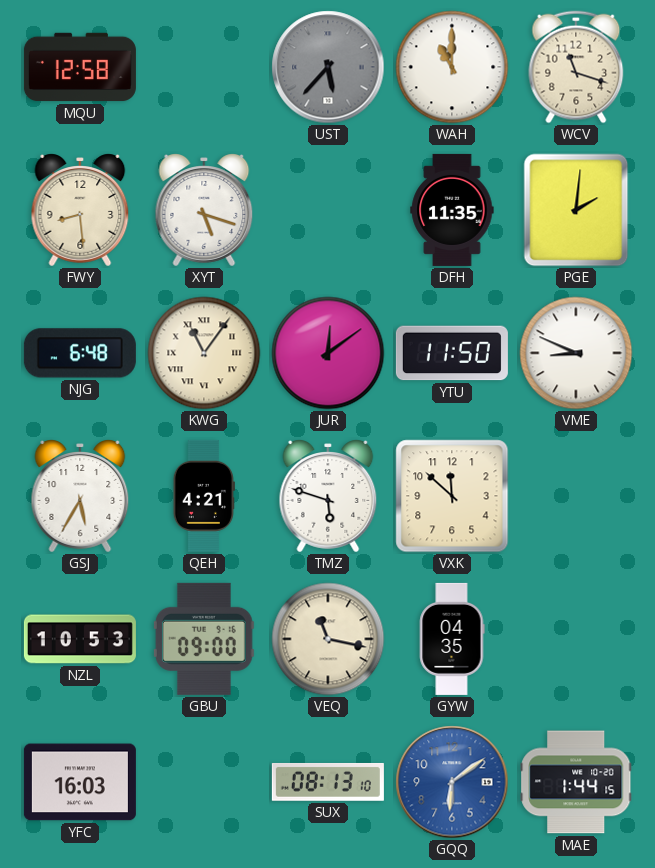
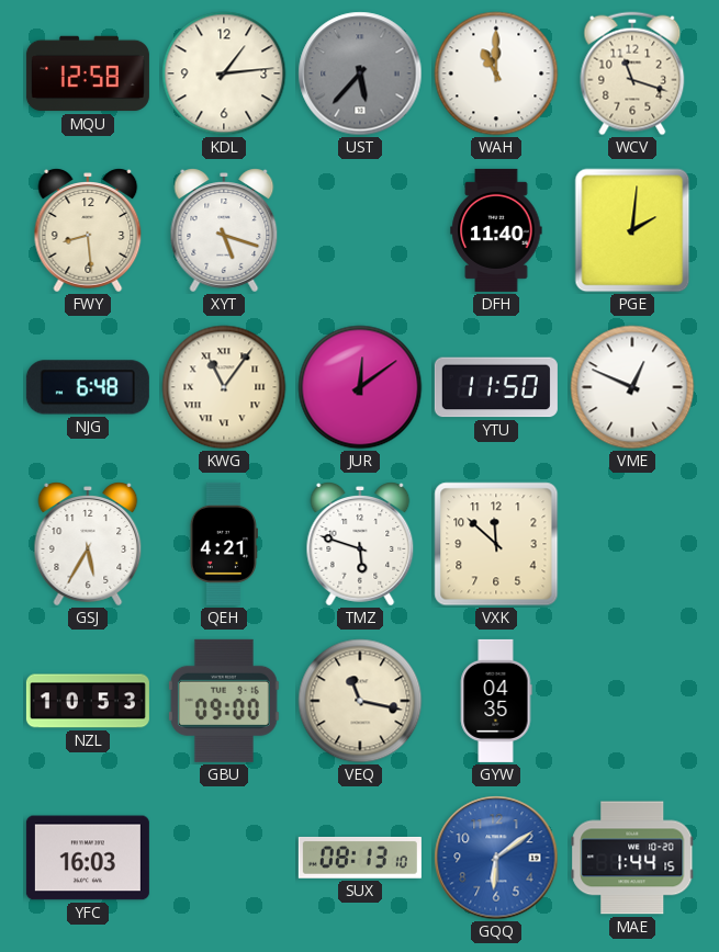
KDL: none -> 1:14
DFH: 11:35 -> 11:40
VME: 8:49 -> 12:49
